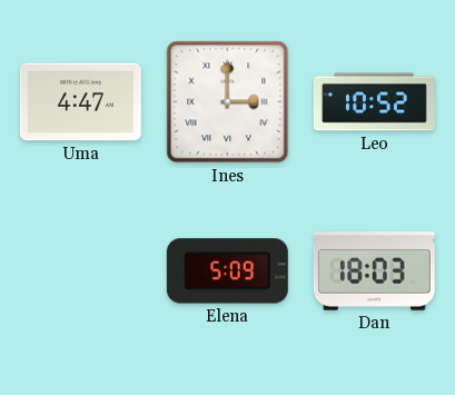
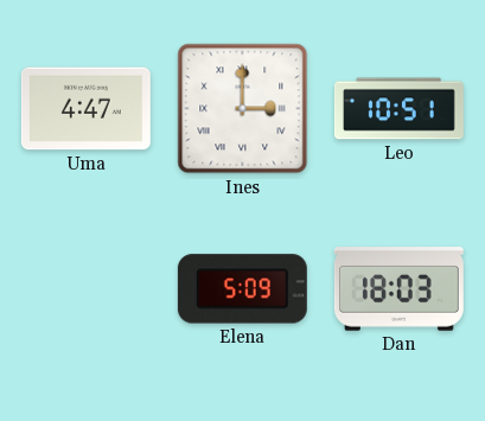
Leo: 10:52 -> 10:51
